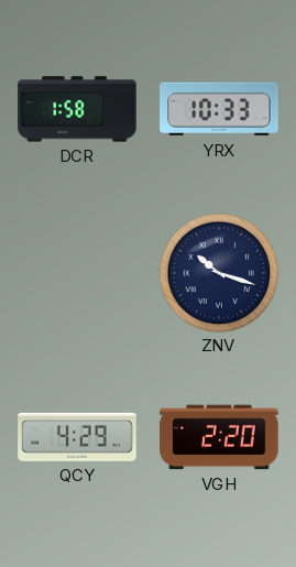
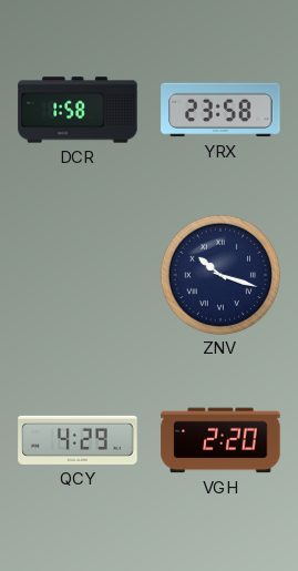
YRX: 10:33 -> 23:58
